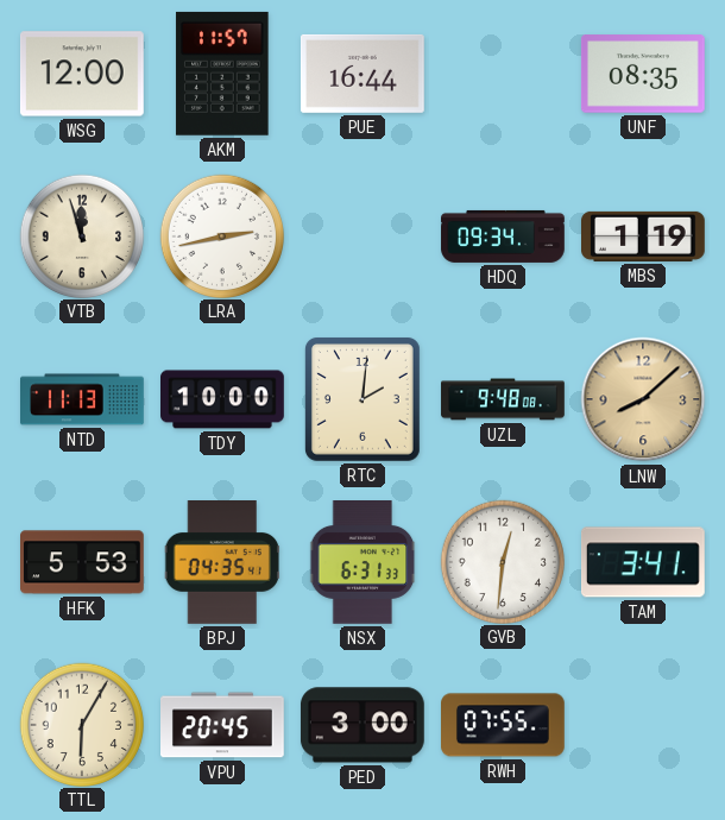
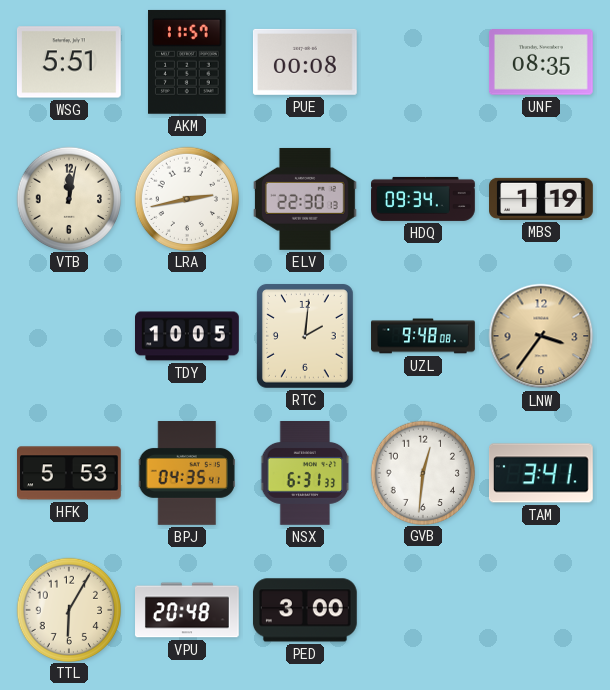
WSG: 12:00 -> 5:51
PUE: 16:44 -> 00:08
VTB: 11:57 -> 12:02
ELV: none -> 22:30
NTD: 11:13 -> none
TDY: 10:00 -> 10:05
LNW: 8:08 -> 3:36
VPU: 20:45 -> 20:48
RWH: 07:55 -> none
